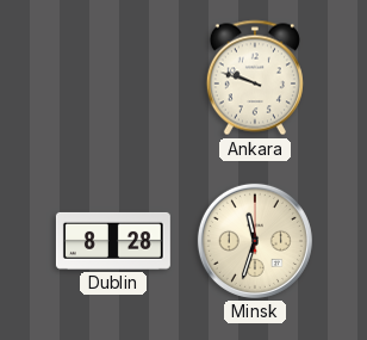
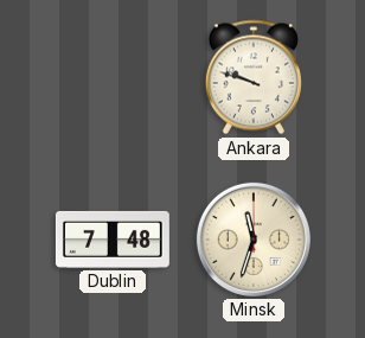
Dublin: 8:28 -> 7:48
